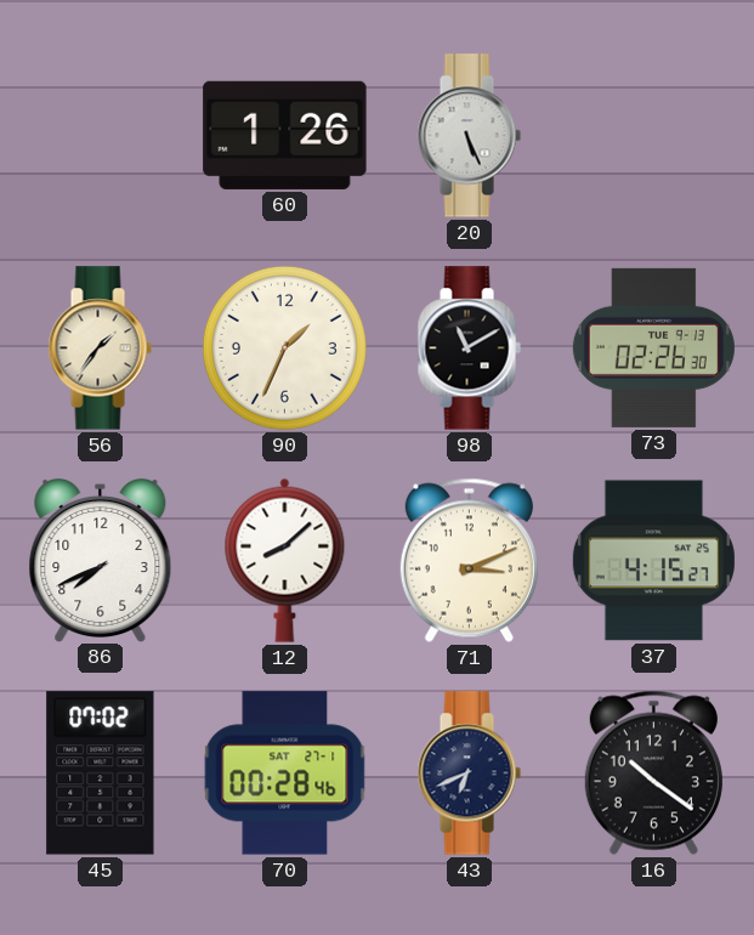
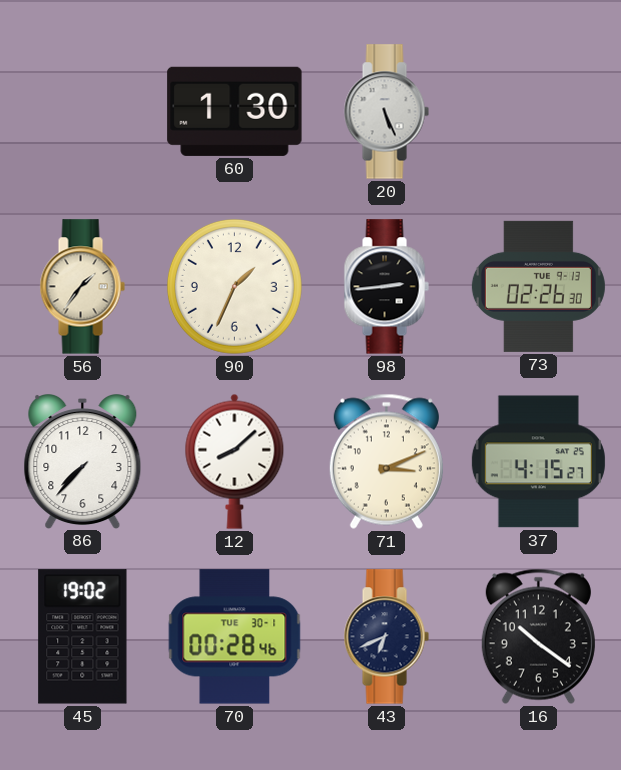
60: 1:26 -> 1:30
98: 11:10 -> 2:44
86: 7:41 -> 7:37
45: 07:02 -> 19:02
70 date: SAT 27-1 -> TUE 30-1
